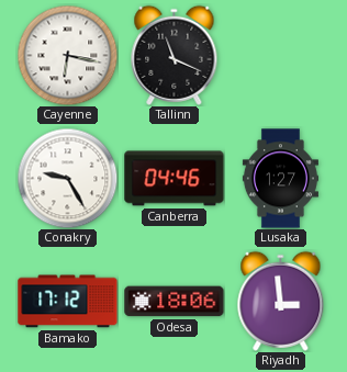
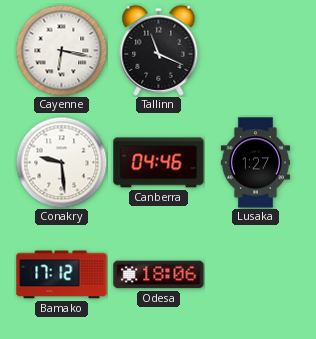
Conakry: 9:25 -> 9:29
Riyadh: 2:59 -> none
